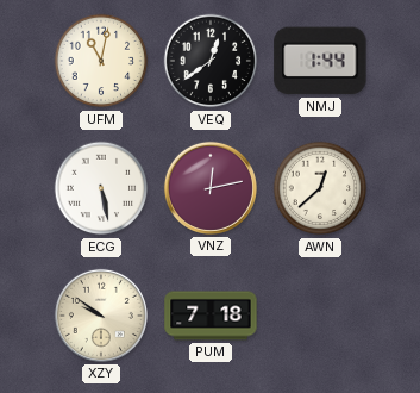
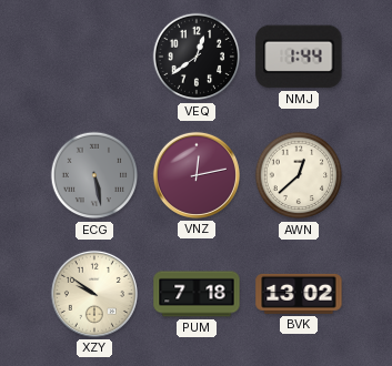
UFM: 11:02 -> none
ECG dial: white -> grey
BVK: none -> 13:02
